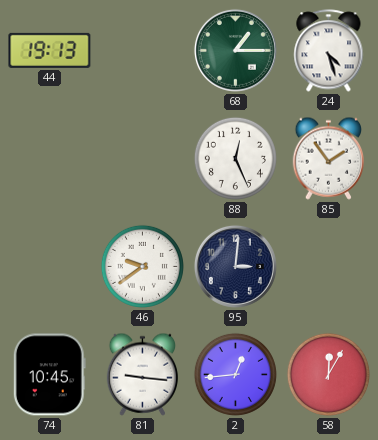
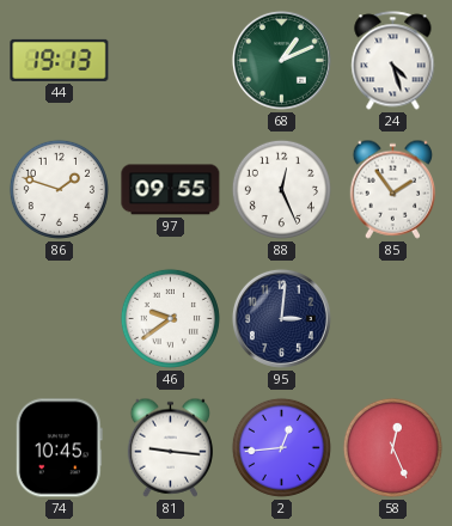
68: 1:15 -> 1:11
86: none -> 1:48
97: none -> 09:55
58: 12:05 -> 12:26
